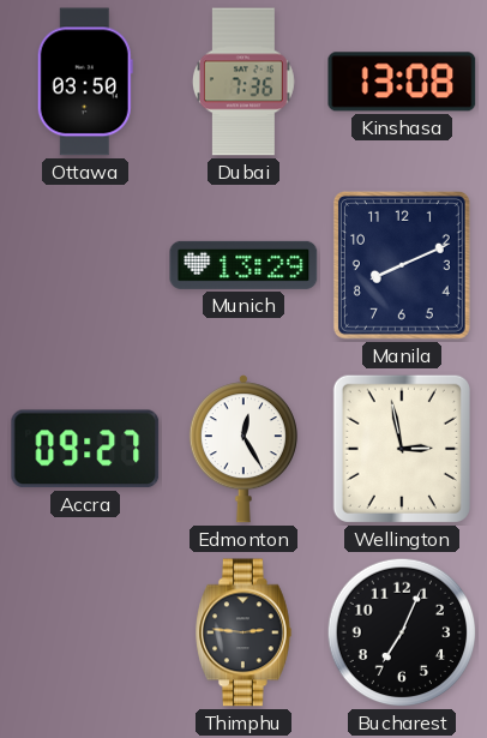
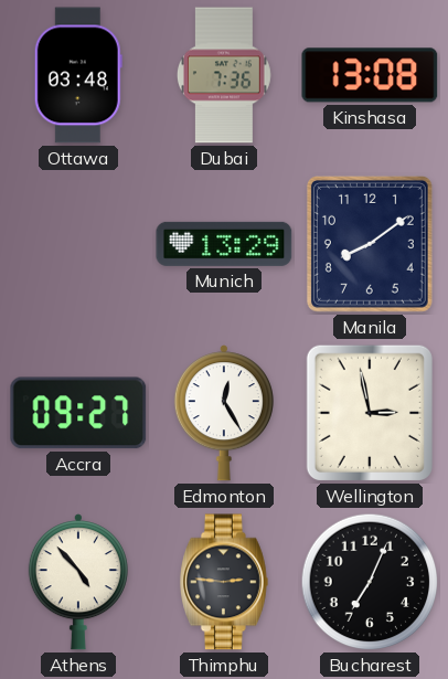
Ottawa: 03:50 -> 03:48
Manila: 8:11 -> 8:09
Athens: none -> 4:53
